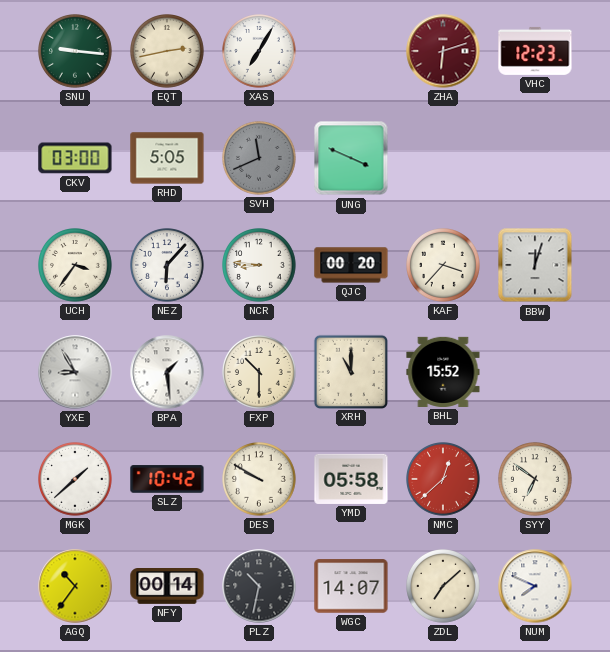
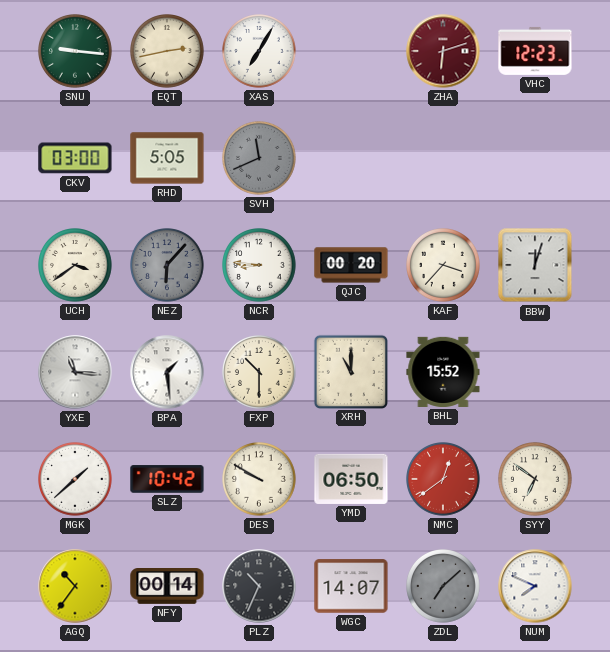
UNG: 3:49 -> none
UCH: 3:36 -> 3:39
NEZ dial: white -> grey
YXE: 8:55 -> 11:16
YMD: 05:58 -> 06:50
NMC: 12:38 -> 12:39
PLZ: 10:32 -> 10:34
ZDL dial: cream -> grey
